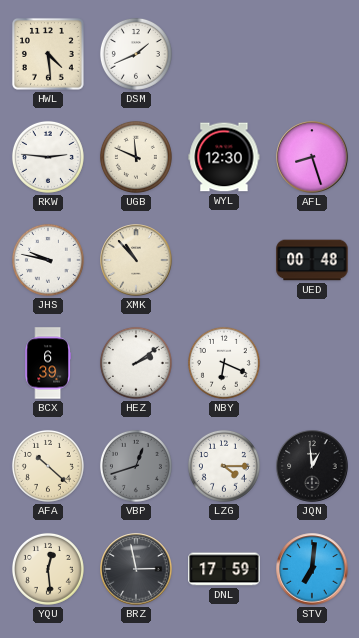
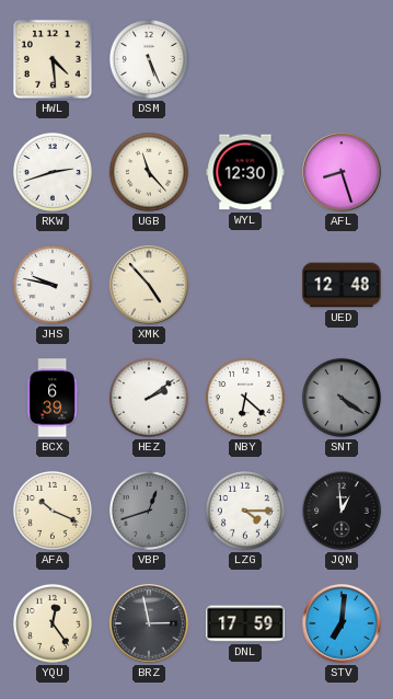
DSM: 1:41 -> 5:26
RKW: 2:46 -> 2:42
UGB: 11:49 -> 11:23
XMK: 10:53 -> 4:53
UED: 00:48 -> 12:48
NBY: 6:19 -> 6:22
SNT: none -> 4:21
AFA: 10:22 -> 10:19
YQU: 12:29 -> 12:24
